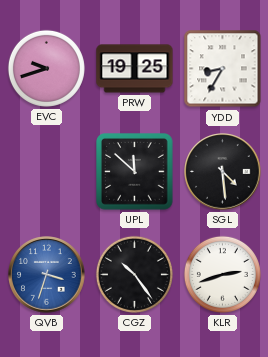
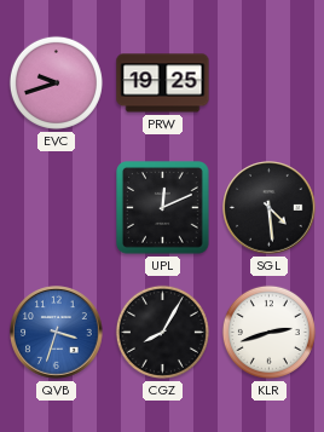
YDD: 8:35 -> none
UPL: 11:52 -> 12:11
CGZ: 10:24 -> 8:05
